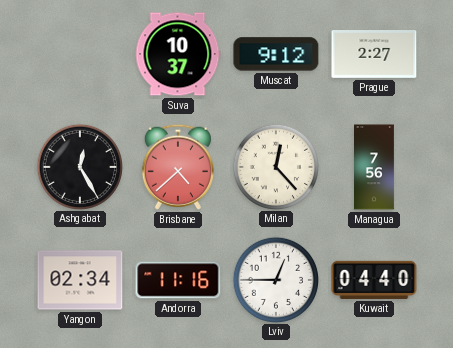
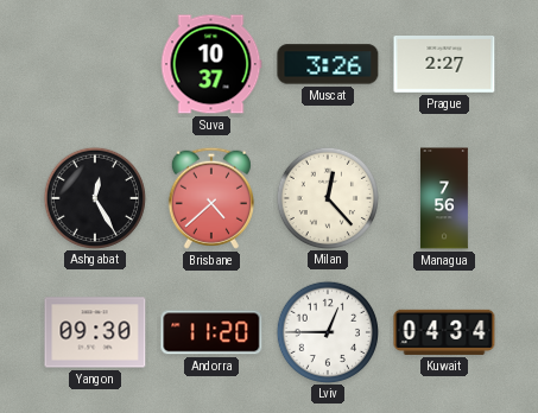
Muscat: 9:12 -> 3:26
Yangon: 02:34 -> 09:30
Andorra: 11:16 -> 11:20
Kuwait: 04:40 -> 04:34
